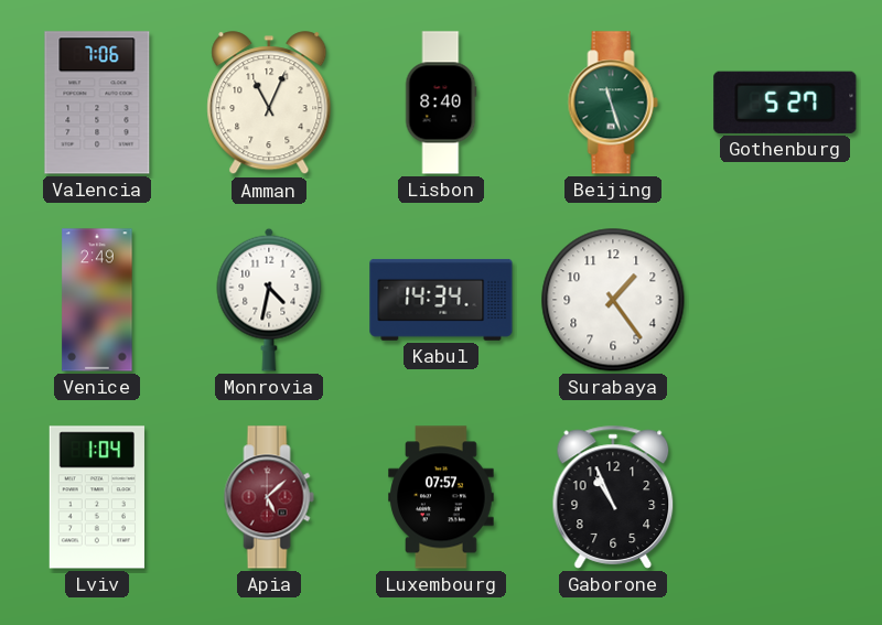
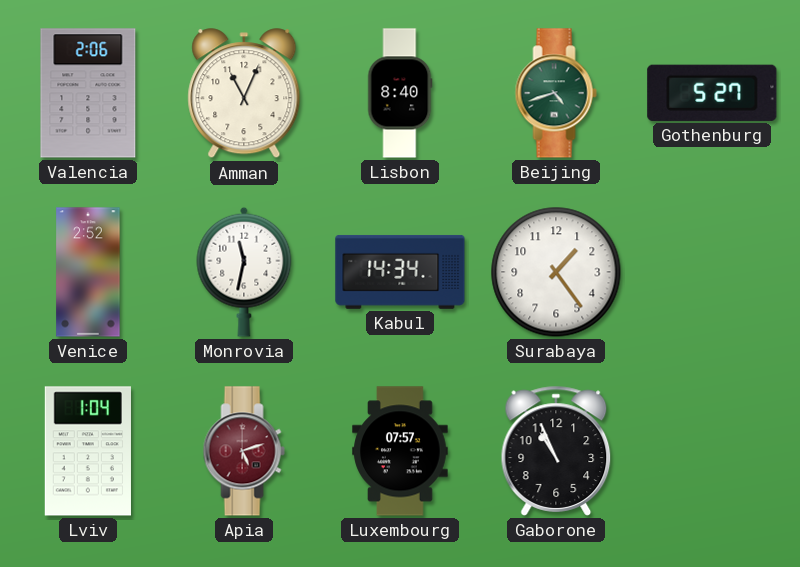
Valencia: 7:06 -> 2:06
Beijing: 11:27 -> 4:42
Venice: 2:49 -> 2:52
Monrovia: 4:32 -> 11:32
Apia: 5:08 -> 5:12
